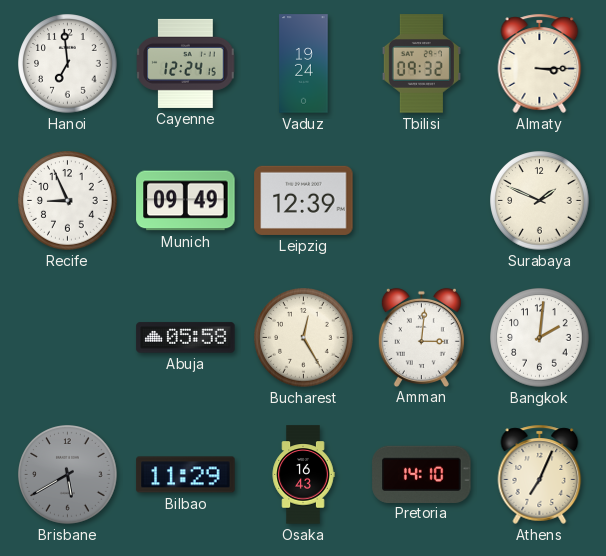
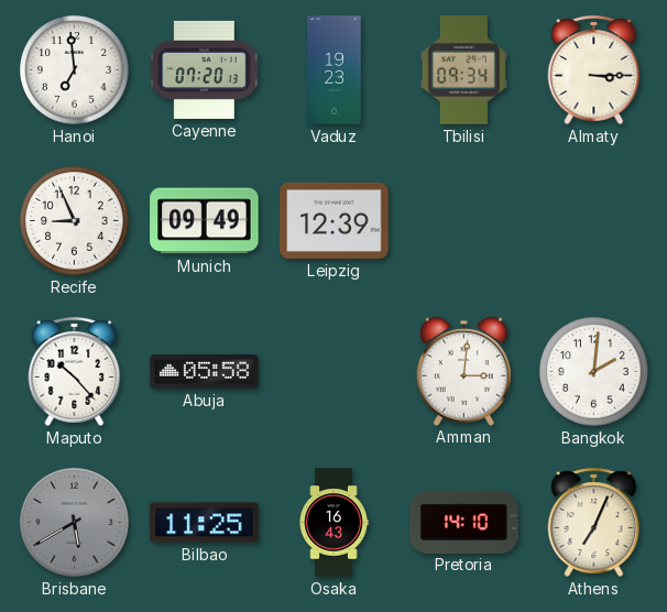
Cayenne: 12:24 -> 07:20
Vaduz: 19:24 -> 19:23
Tbilisi: 09:32 -> 09:34
Surabaya: 1:49 -> none
Maputo: none -> 10:23
Bucharest: 12:25 -> none
Bilbao: 11:29 -> 11:25
